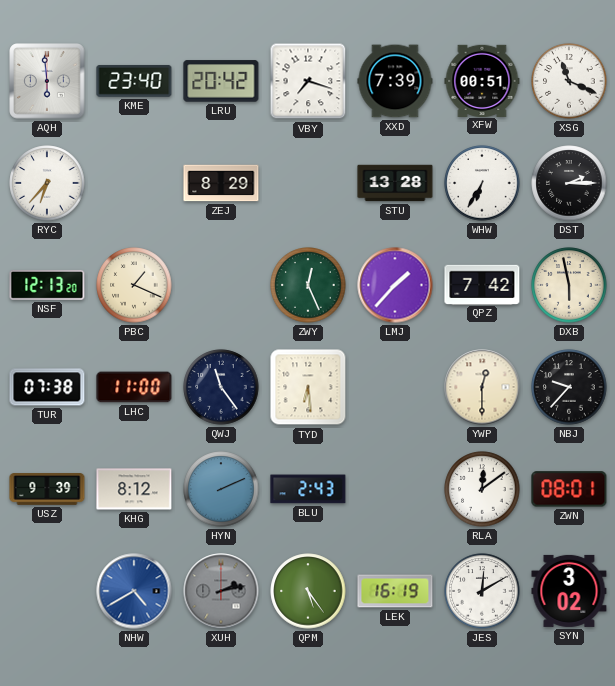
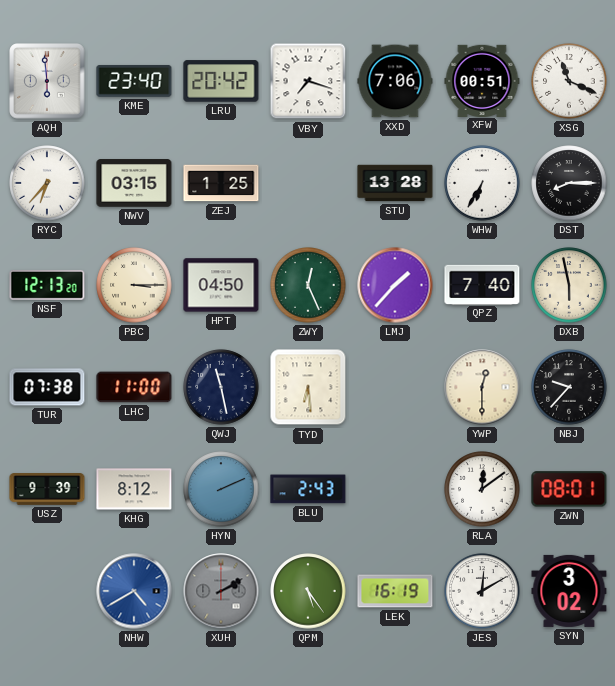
XXD: 7:39 -> 7:06
NWV: none -> 03:15
ZEJ: 8:29 -> 1:25
DST: 2:15 -> 8:15
PBC: 1:19 -> 3:15
HPT: none -> 04:50
QPZ: 7:42 -> 7:40
QWJ: 11:24 -> 11:28
XUH: 2:13 -> 2:10
